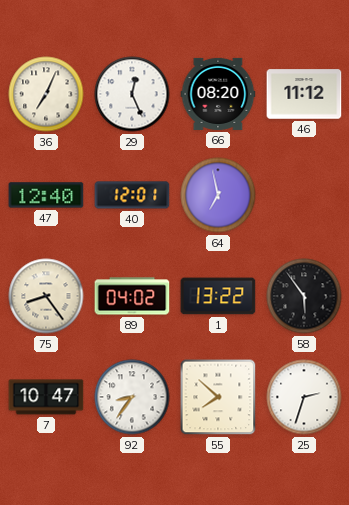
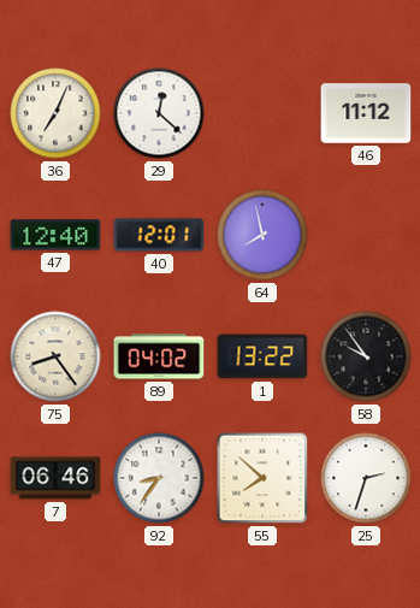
29: 12:26 -> 12:22
66: 08:20 -> none
64: 6:58 -> 7:58
58: 5:54 -> 9:54
7: 10:47 -> 06:46
